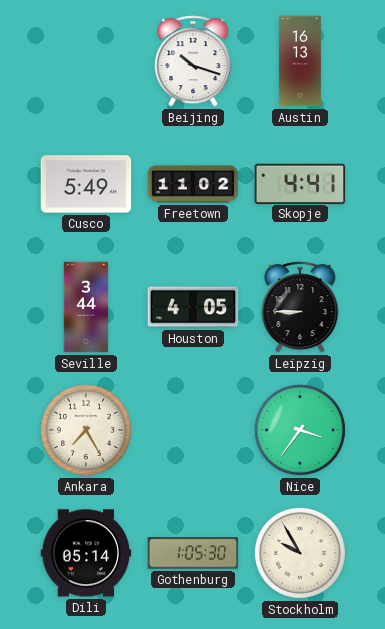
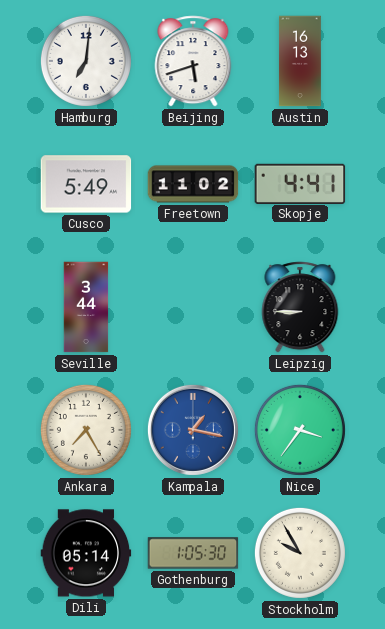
Hamburg: none -> 7:01
Beijing: 10:18 -> 5:42
Houston: 4:05 -> none
Kampala: none -> 1:17
